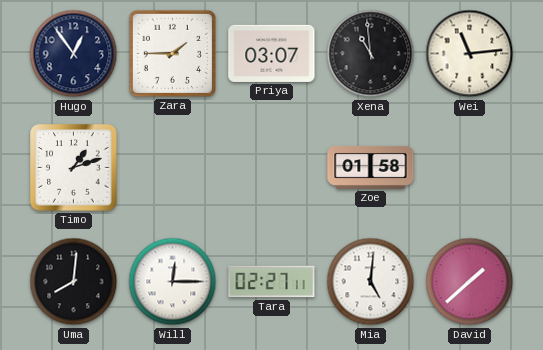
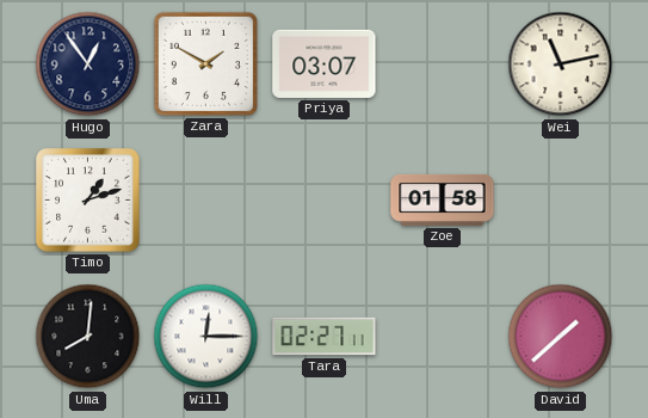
Zara: 1:45 -> 1:50
Xena: 10:59 -> none
Wei: 11:14 -> 11:13
Mia: 5:01 -> none
